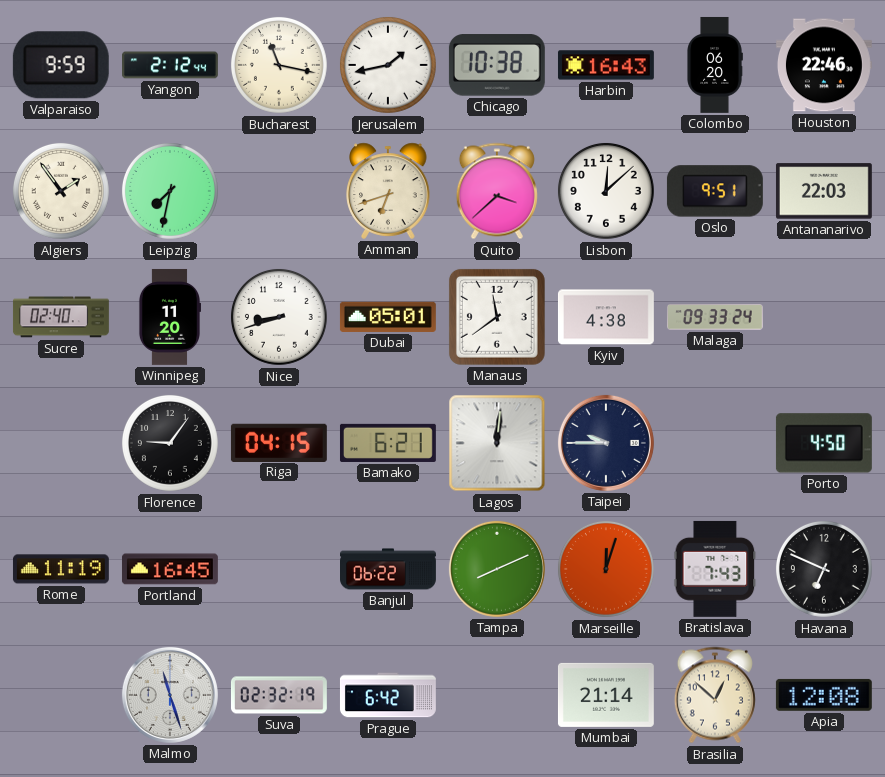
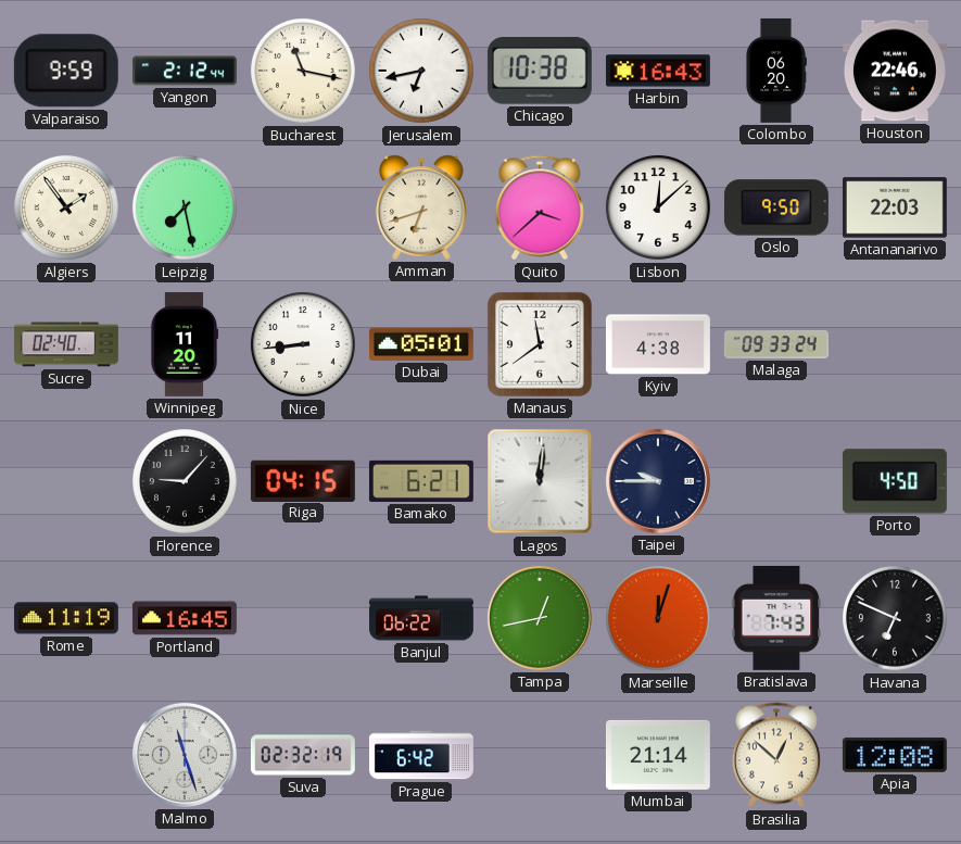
Jerusalem: 1:43 -> 6:43
Leipzig: 7:32 -> 7:28
Oslo: 9:51 -> 9:50
Nice: 8:42 -> 8:44
Florence: 9:06 -> 9:07
Tampa: 8:11 -> 12:43
